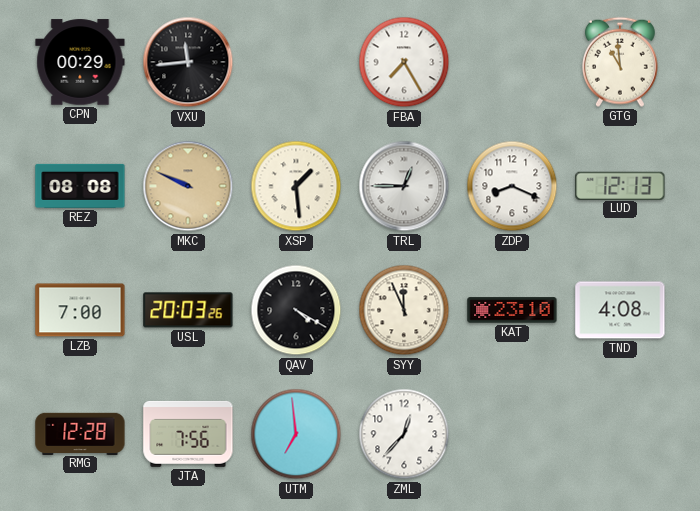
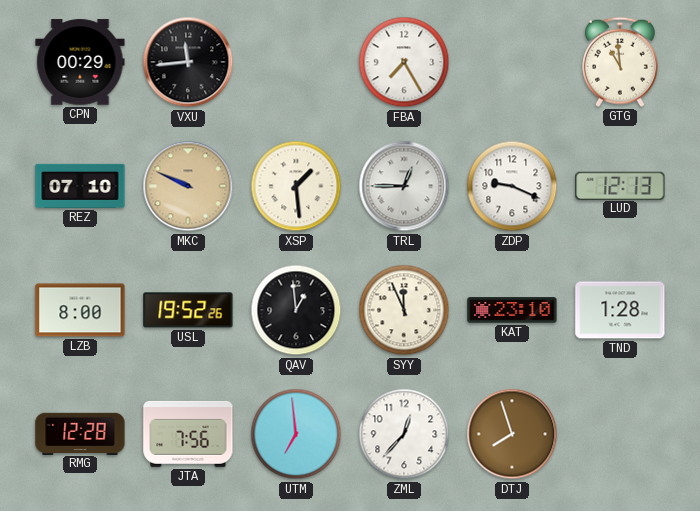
REZ: 08:08 -> 07:10
ZDP: 8:19 -> 9:19
LZB: 7:00 -> 8:00
USL: 20:03 -> 19:52
QAV: 4:20 -> 12:59
TND: 4:08 -> 1:28
DTJ: none -> 7:57
